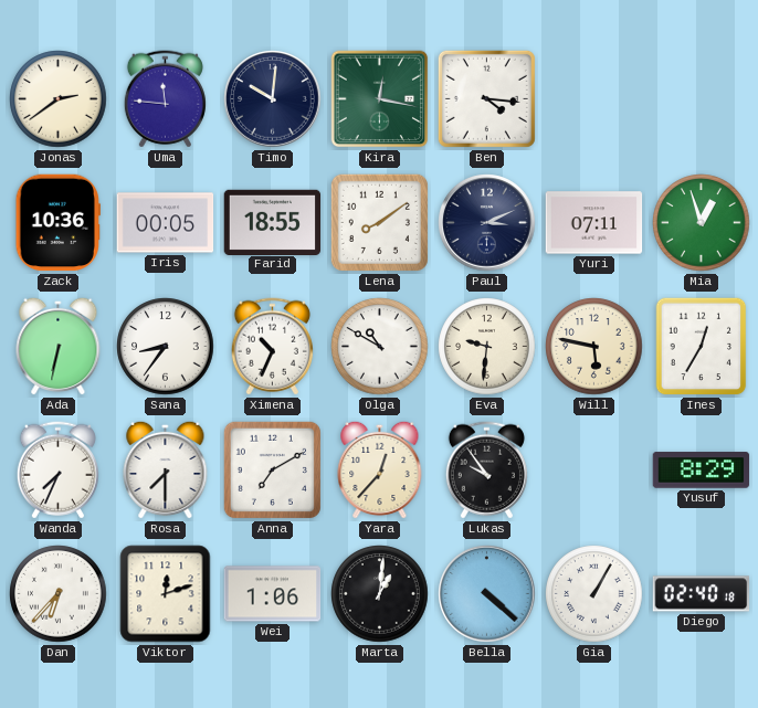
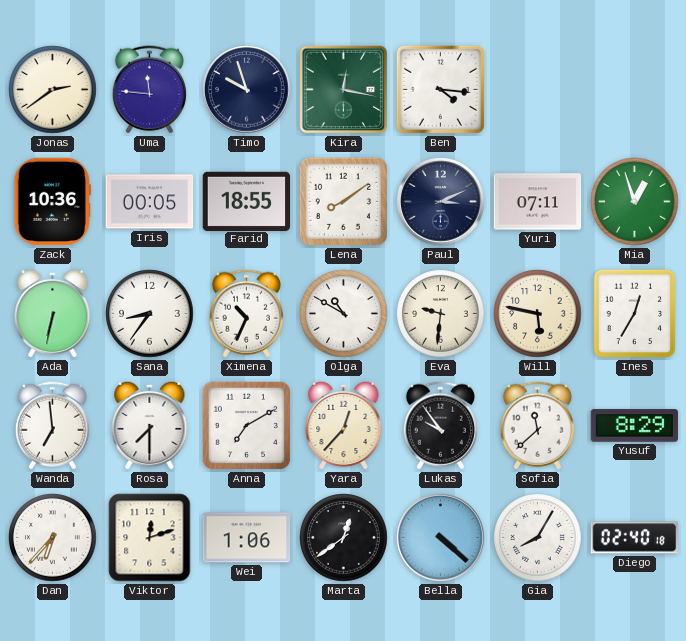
Timo: 10:01 -> 9:57
Wanda: 7:34 -> 6:59
Sofia: none -> 11:38
Marta: 1:01 -> 12:39
Gia: 1:05 -> 8:05
